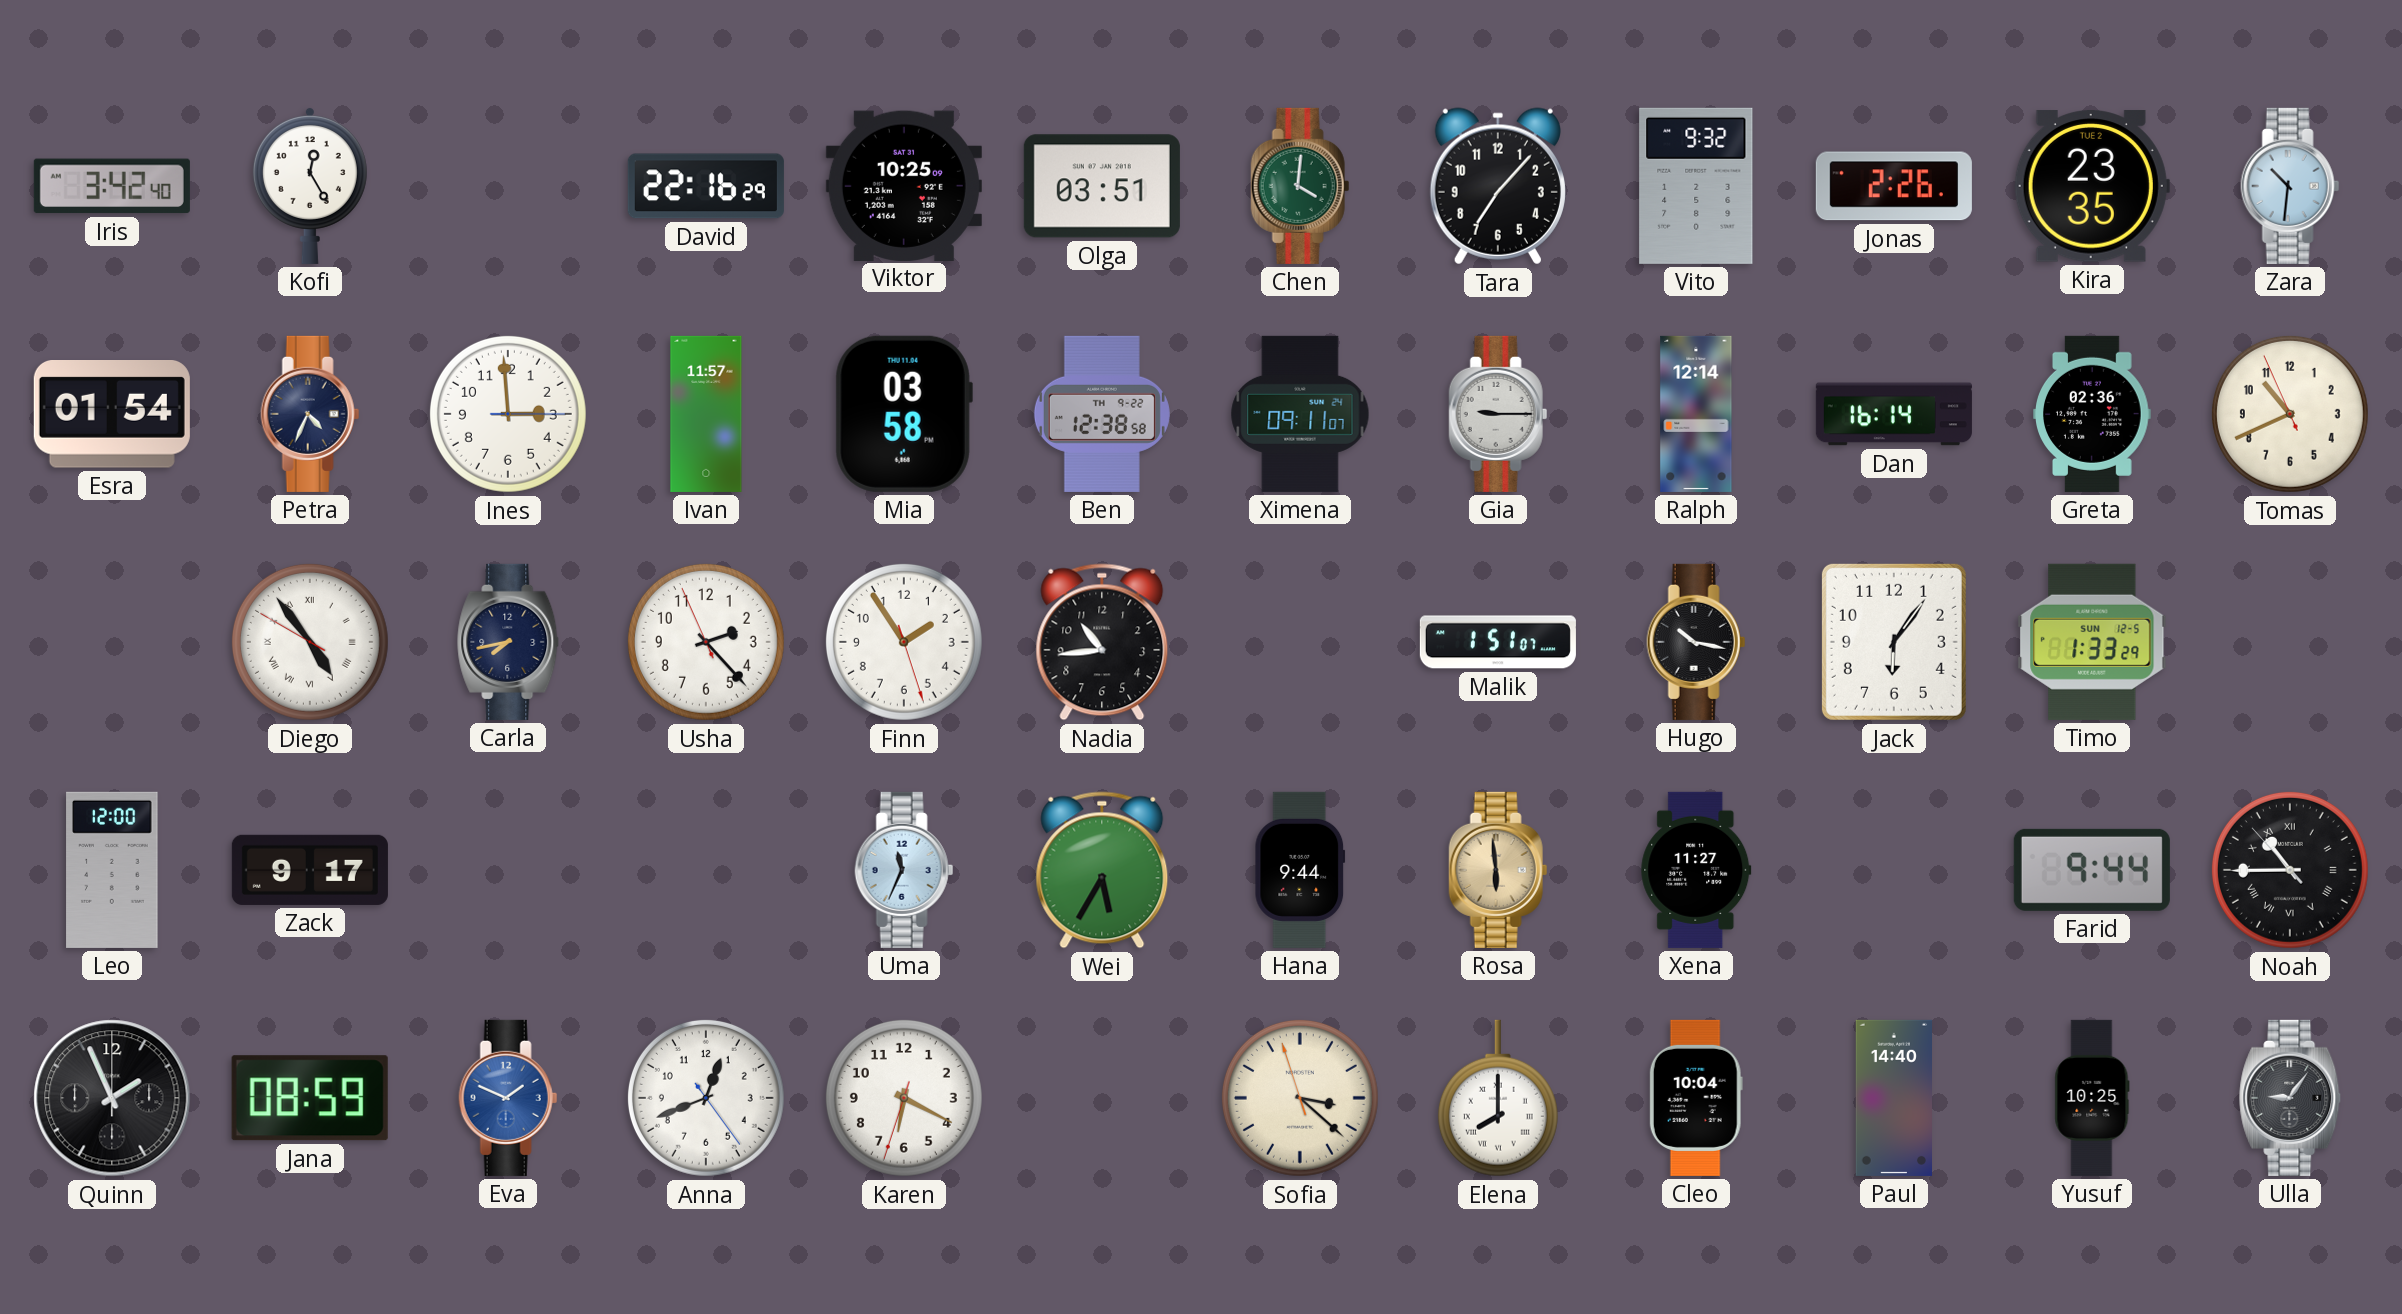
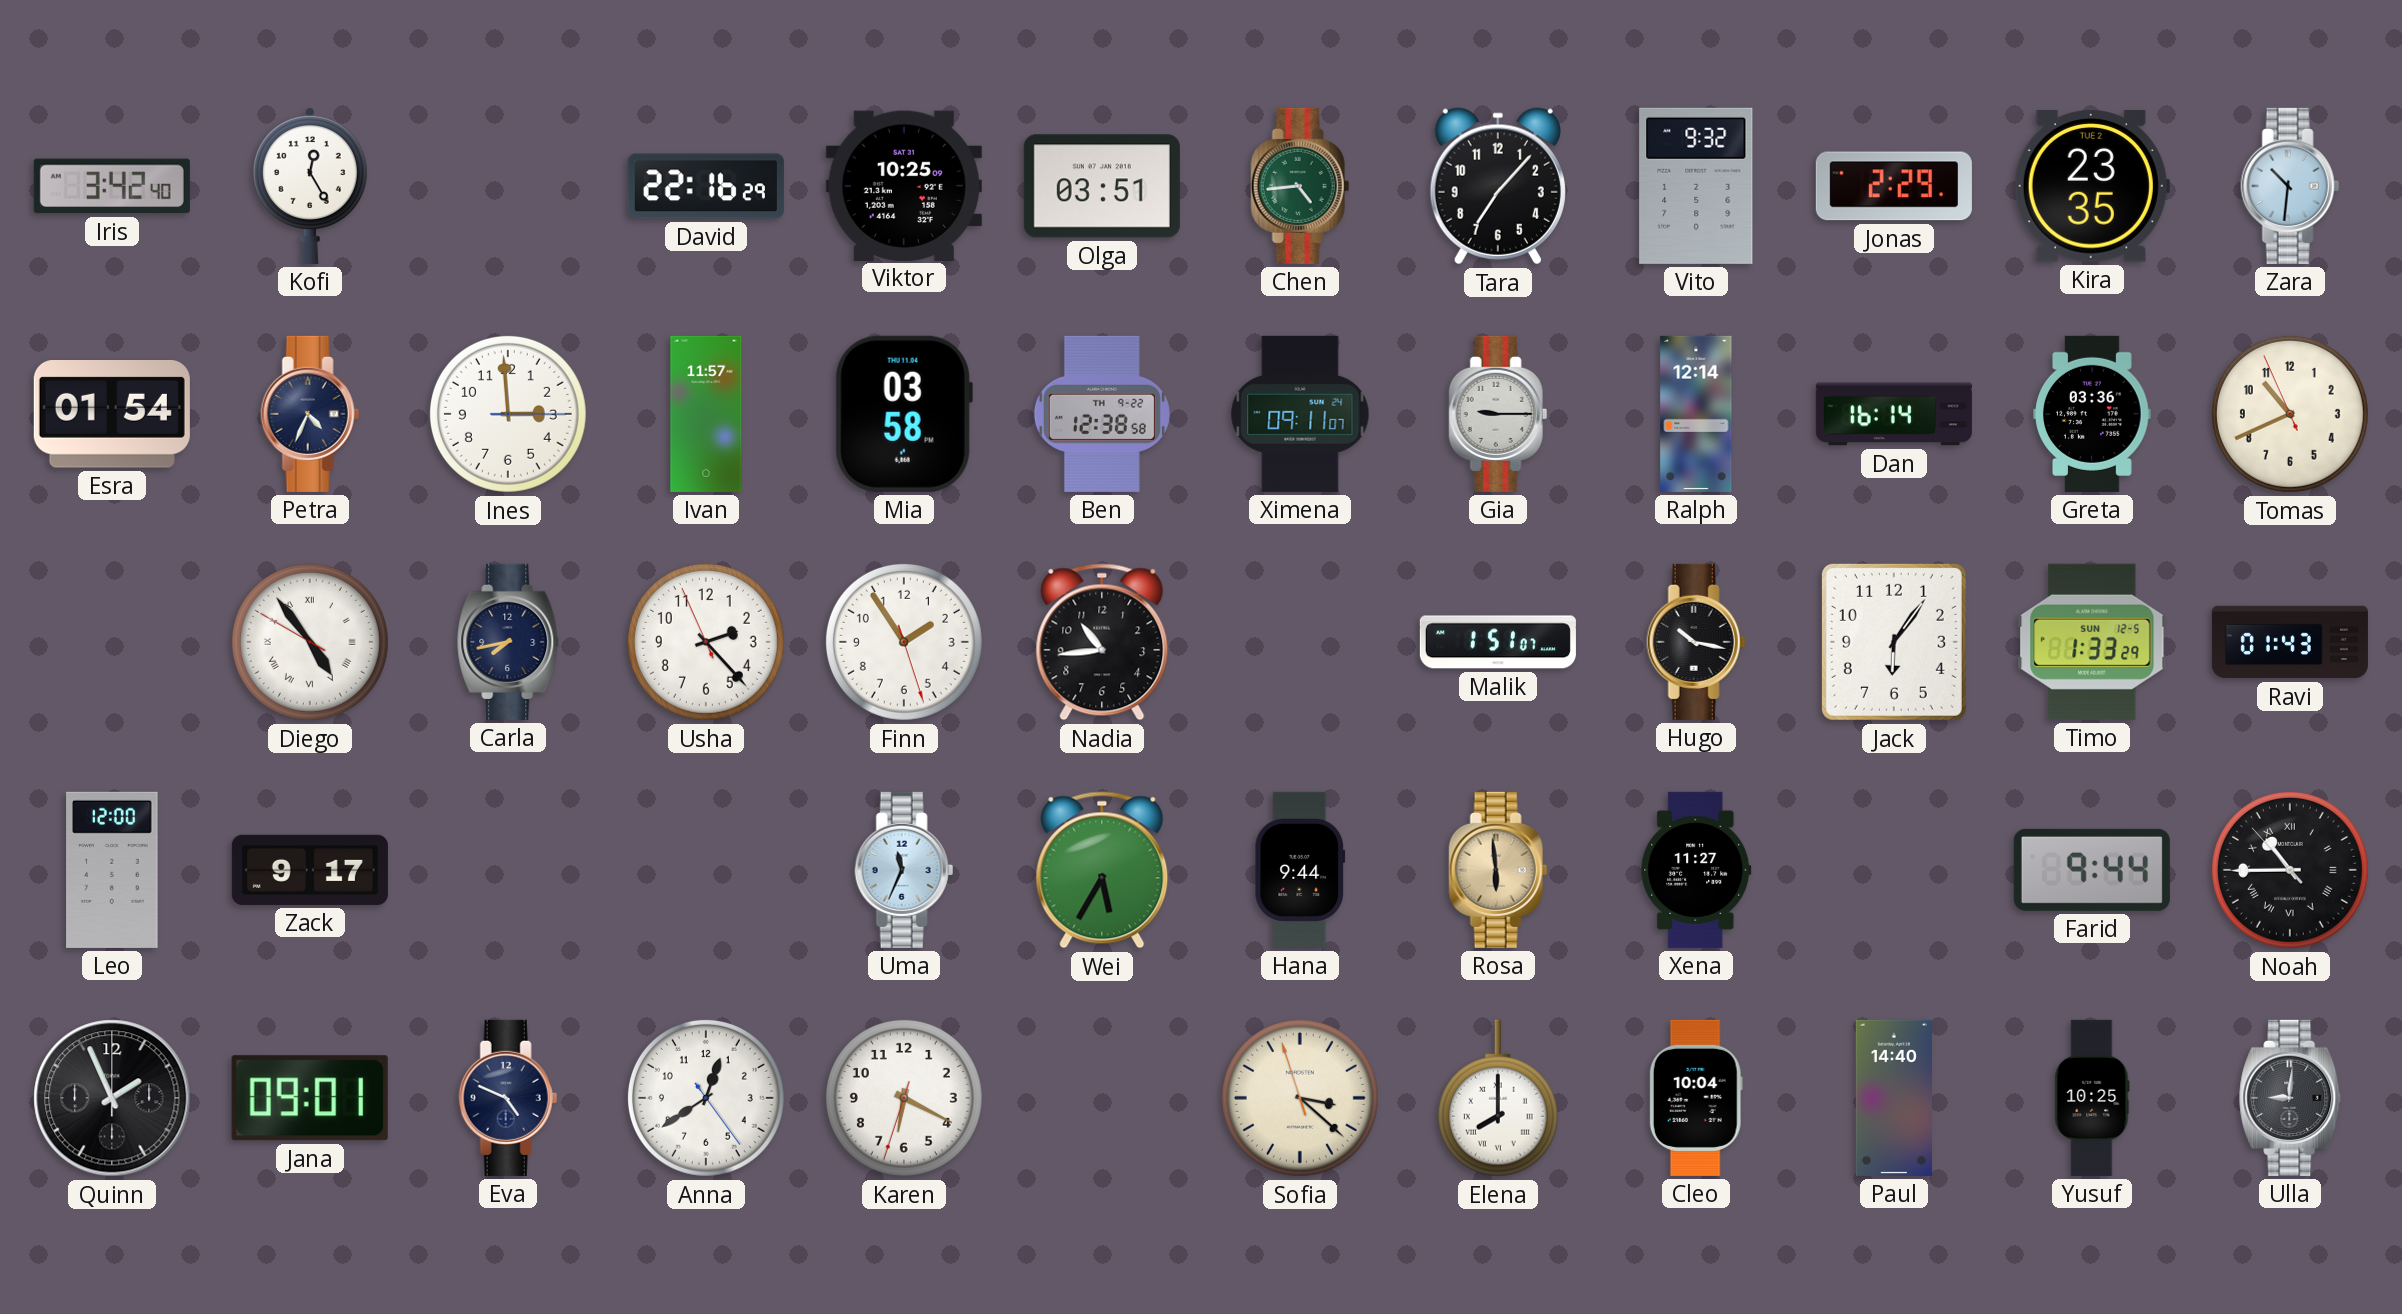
Chen: 4:01 -> 4:44
Jonas: 2:26 -> 2:29
Greta: 02:36 -> 03:36
Ravi: none -> 01:43
Jana: 08:59 -> 09:01
Eva: 1:49 -> 4:49
Eva dial: blue -> navy
Anna: 12:41 -> 12:39
Ulla: 9:06 -> 9:01
